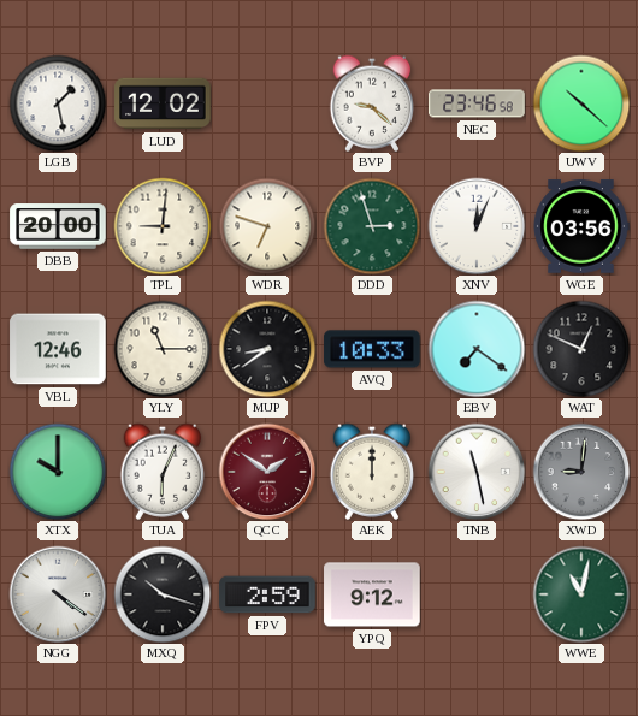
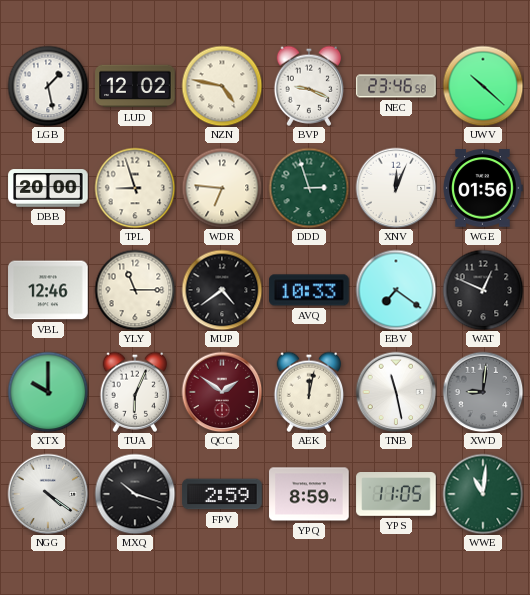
NZN: none -> 4:47
BVP: 9:22 -> 9:19
TPL: 9:01 -> 8:57
WDR: 6:48 -> 6:46
WGE: 03:56 -> 01:56
MUP: 8:39 -> 4:39
AEK: 12:00 -> 12:02
YPQ: 9:12 -> 8:59
YPS: none -> 11:05
WWE: 11:02 -> 11:01
